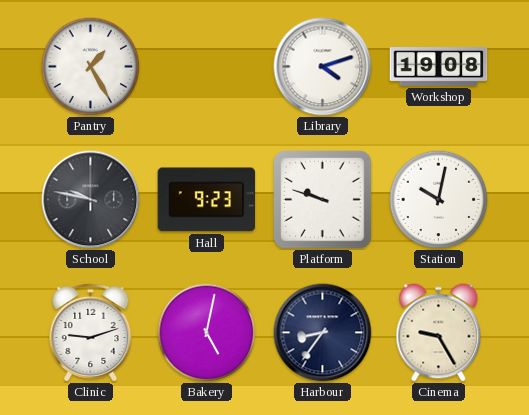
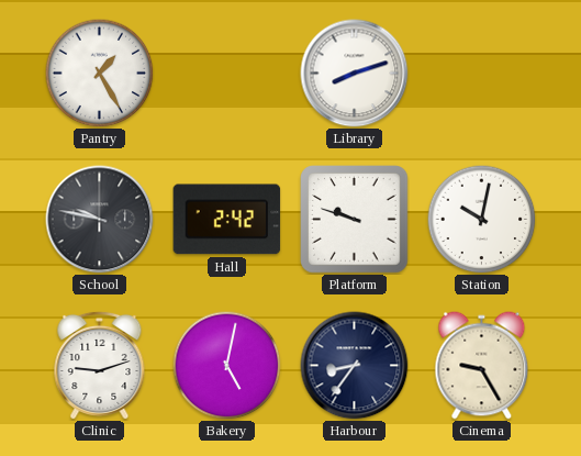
Library: 4:12 -> 8:12
Workshop: 19:08 -> none
Hall: 9:23 -> 2:42
